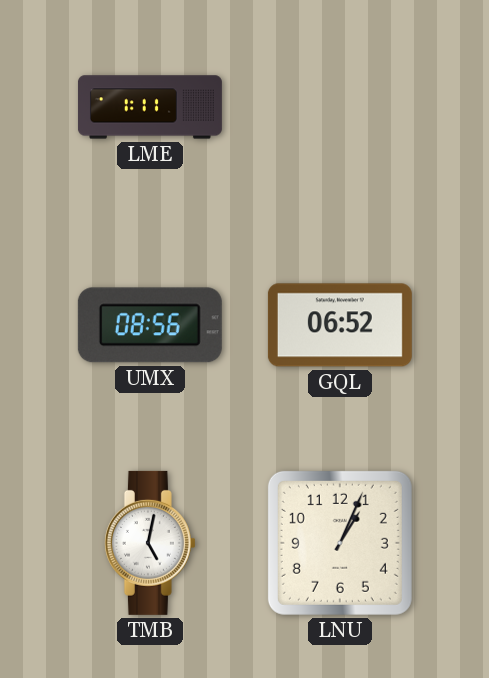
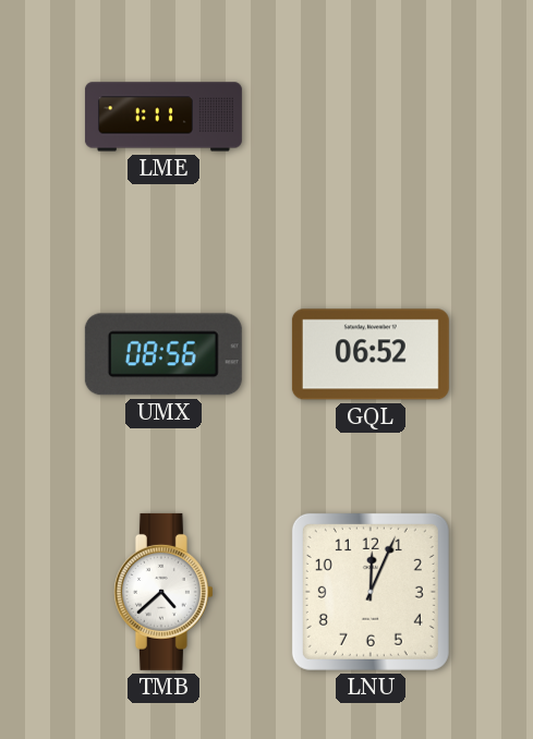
TMB: 5:02 -> 4:38
LNU: 1:04 -> 12:04
